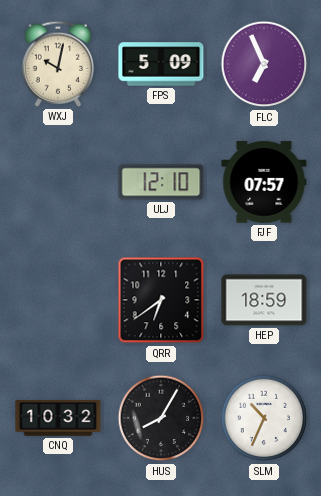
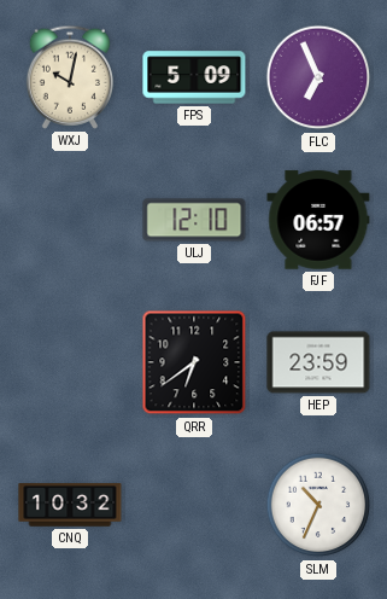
FJF: 07:57 -> 06:57
HEP: 18:59 -> 23:59
HUS: 8:05 -> none
